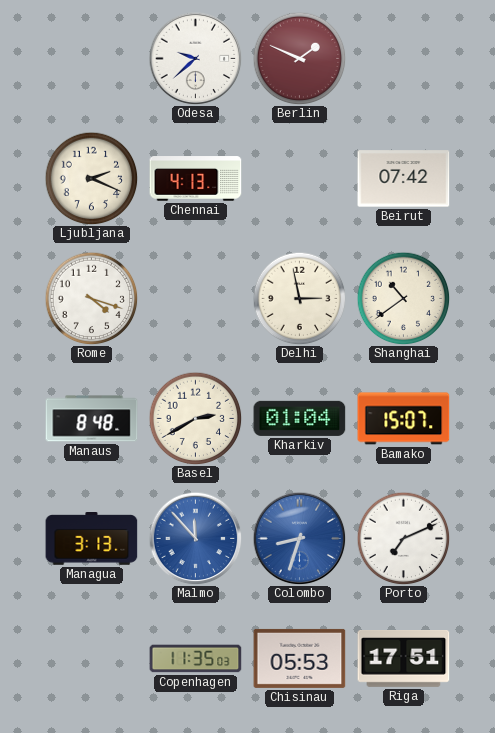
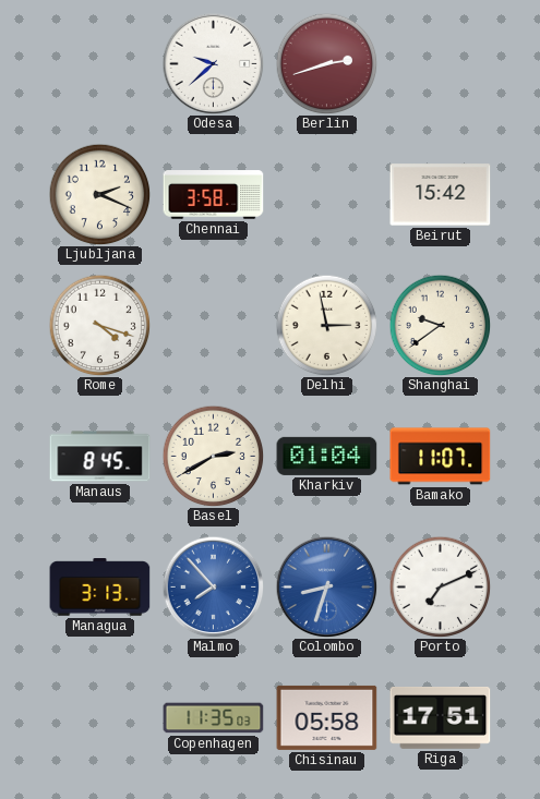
Berlin: 1:49 -> 2:42
Chennai: 4:13 -> 3:58
Beirut: 07:42 -> 15:42
Shanghai: 10:39 -> 9:39
Manaus: 8:48 -> 8:45
Bamako: 15:07 -> 11:07
Malmo: 11:53 -> 7:53
Chisinau: 05:53 -> 05:58
